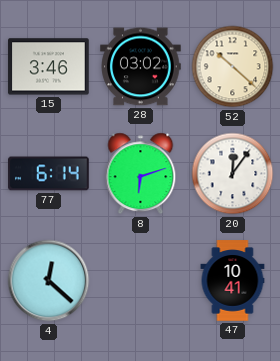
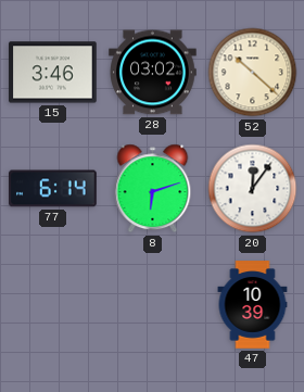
4: 12:22 -> none
47: 10:41 -> 10:39
